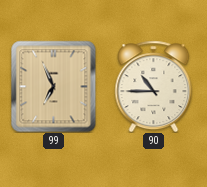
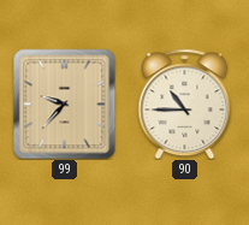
99: 6:56 -> 9:37
